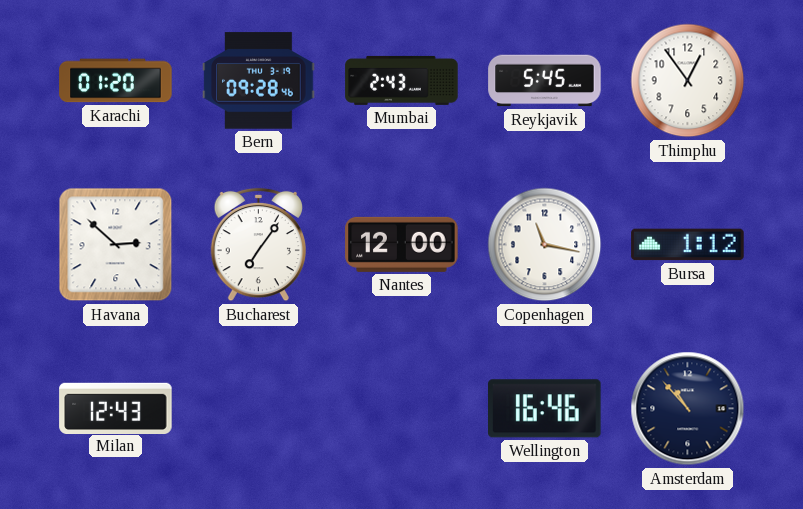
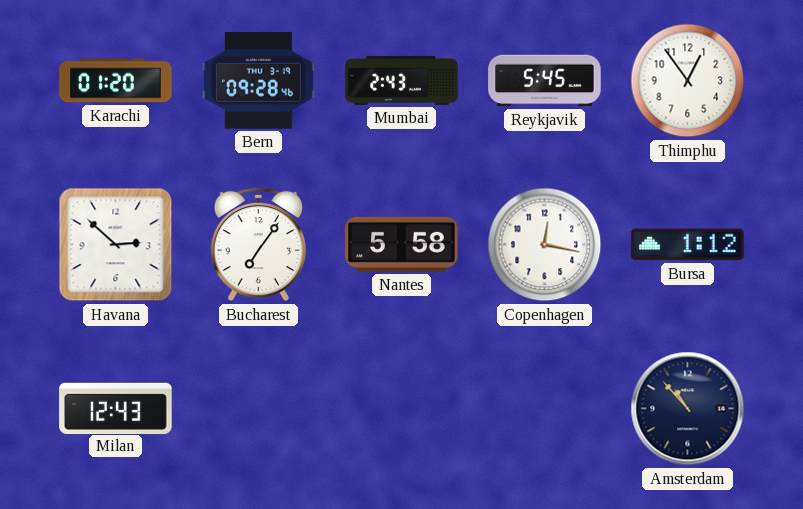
Nantes: 12:00 -> 5:58
Copenhagen: 11:17 -> 12:17
Wellington: 16:46 -> none
